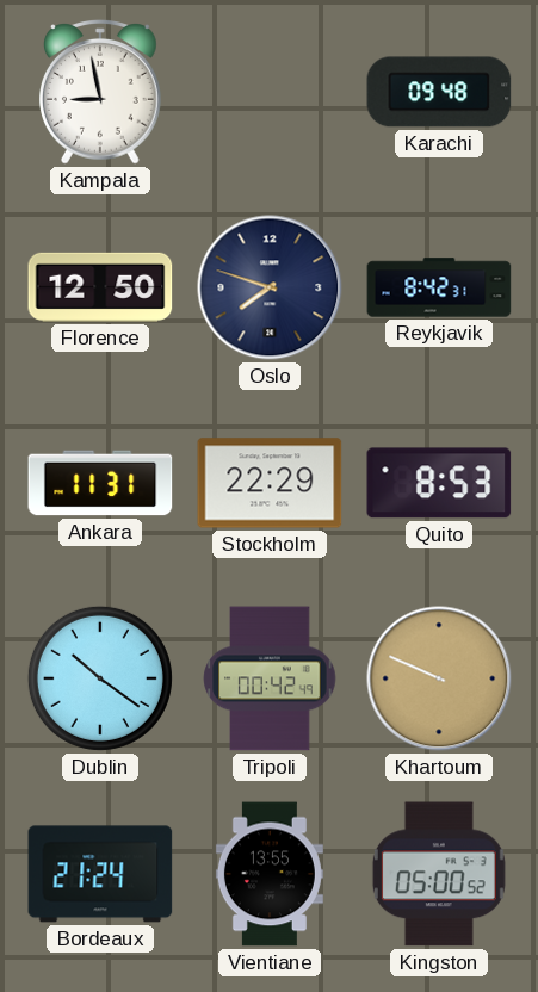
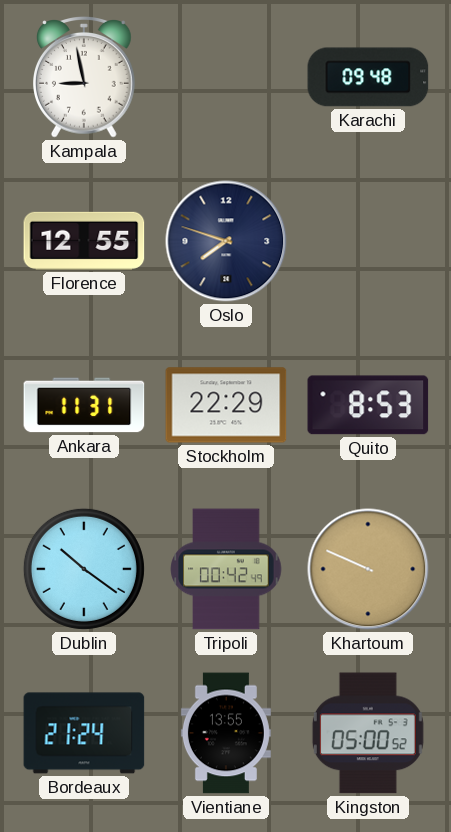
Florence: 12:50 -> 12:55
Reykjavik: 8:42 -> none
